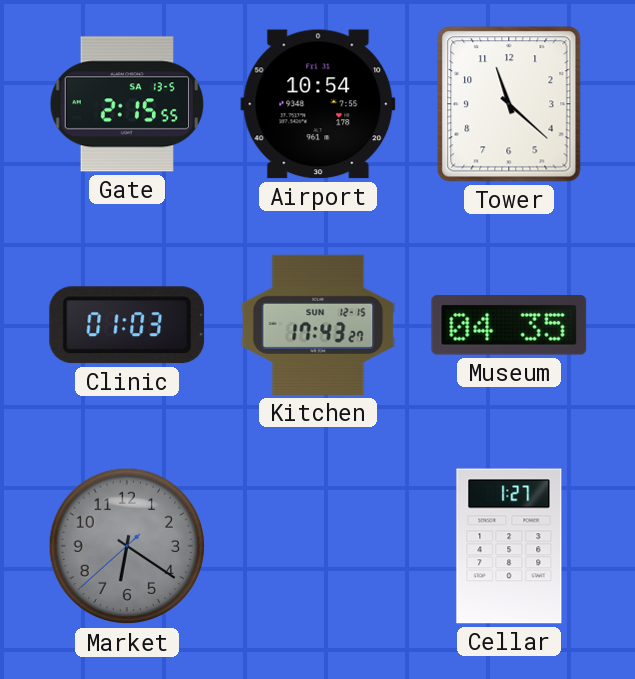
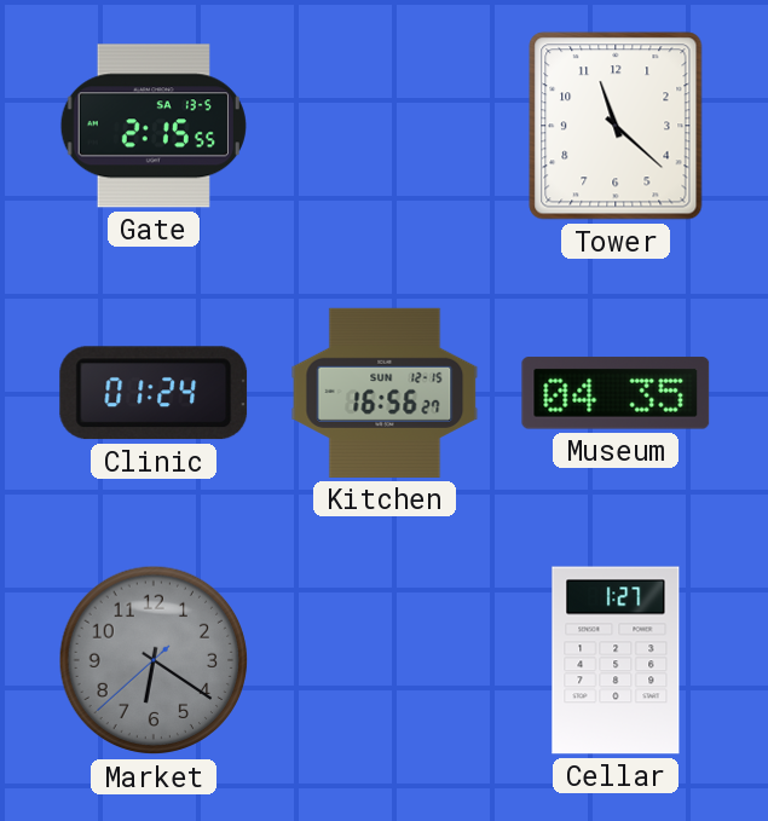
Airport: 10:54 -> none
Clinic: 01:03 -> 01:24
Kitchen: 17:43 -> 16:56
